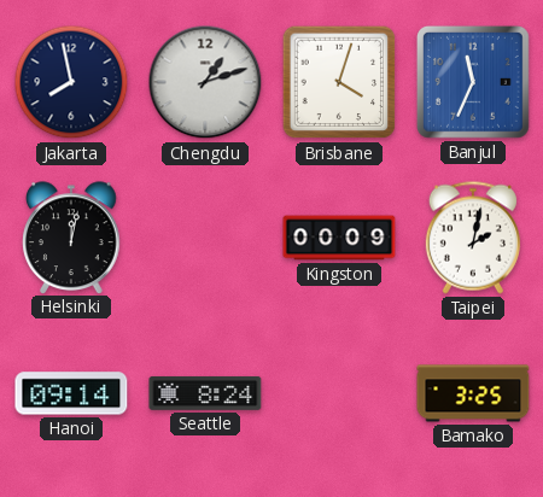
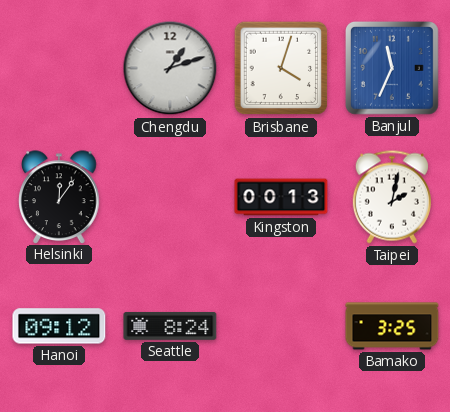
Jakarta: 7:58 -> none
Helsinki: 12:02 -> 12:06
Kingston: 00:09 -> 00:13
Hanoi: 09:14 -> 09:12
